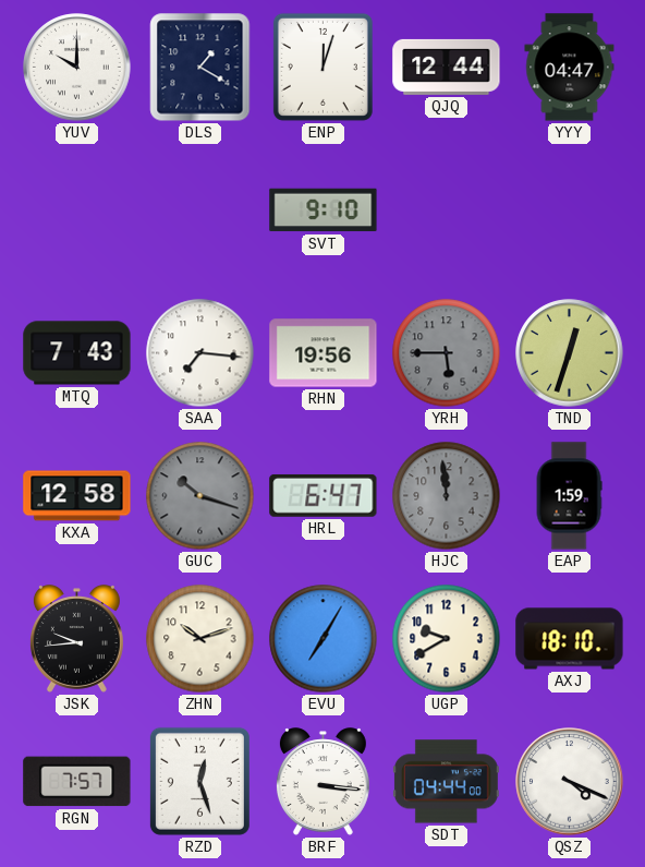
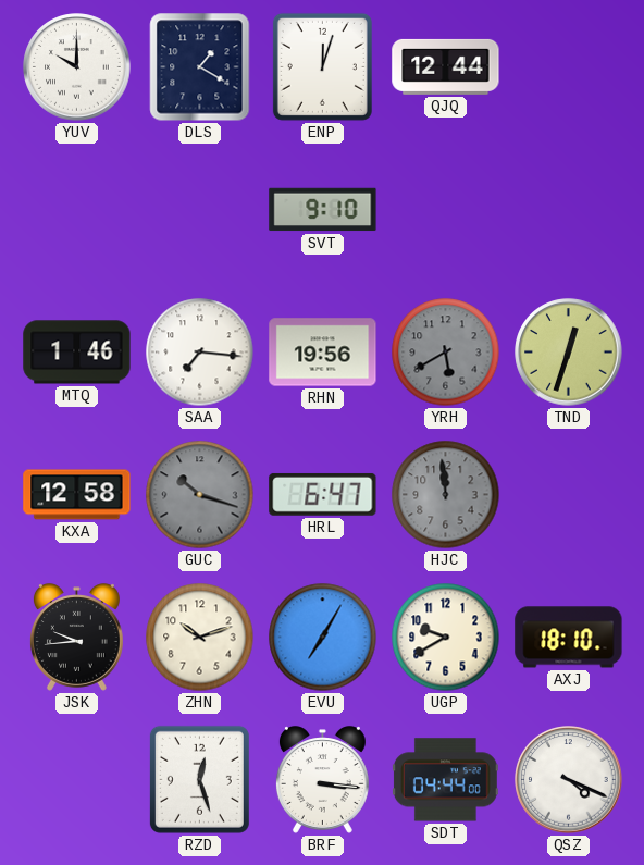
YYY: 04:47 -> none
MTQ: 7:43 -> 1:46
YRH: 5:45 -> 5:40
EAP: 1:59 -> none
RGN: 7:57 -> none
